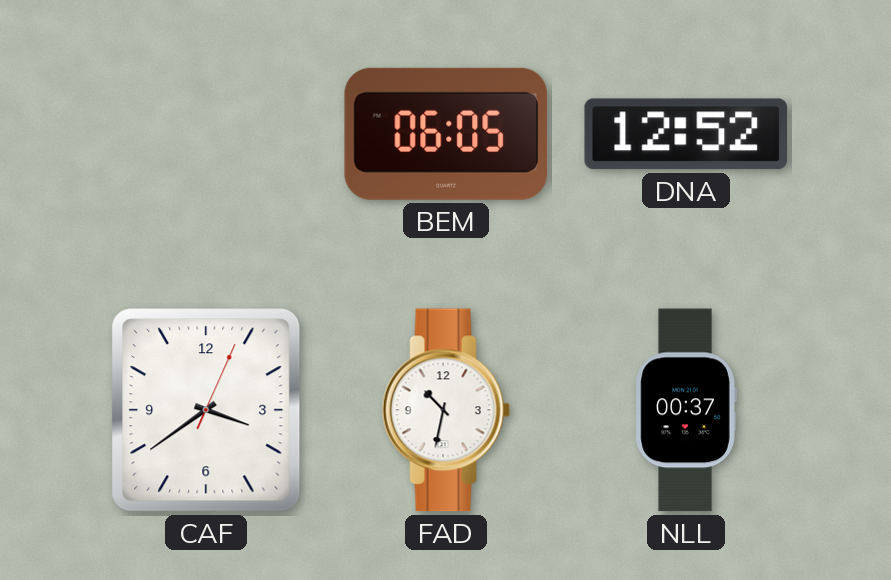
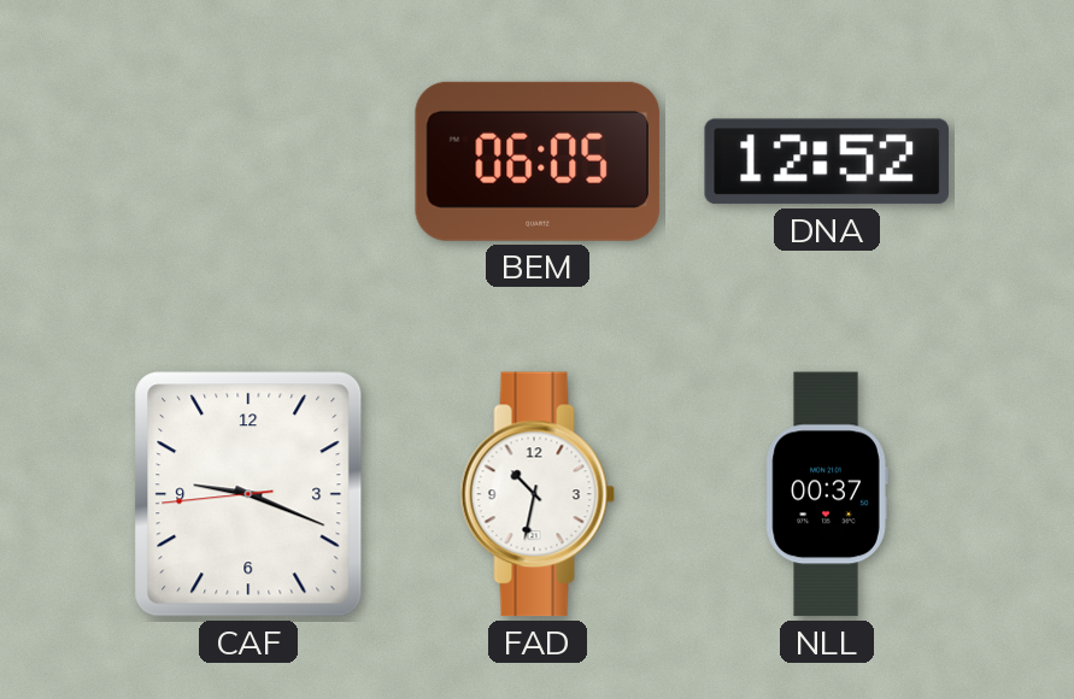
CAF: 3:39 -> 9:18
